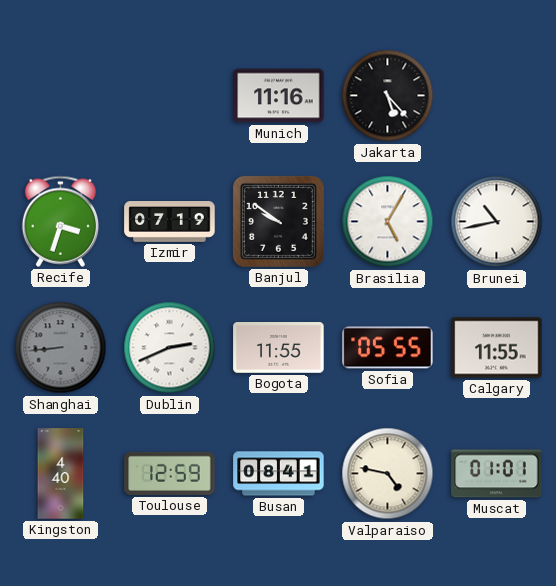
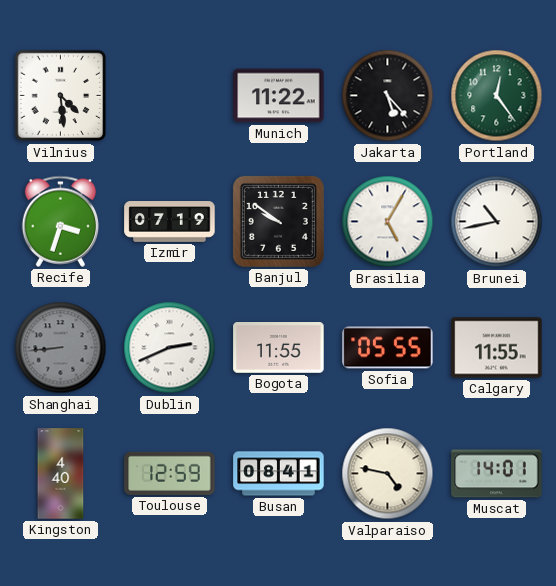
Vilnius: none -> 4:29
Munich: 11:16 -> 11:22
Portland: none -> 12:24
Muscat: 01:01 -> 14:01
